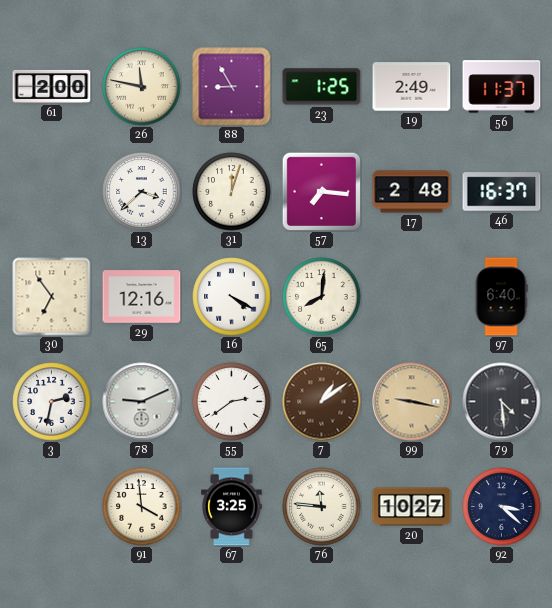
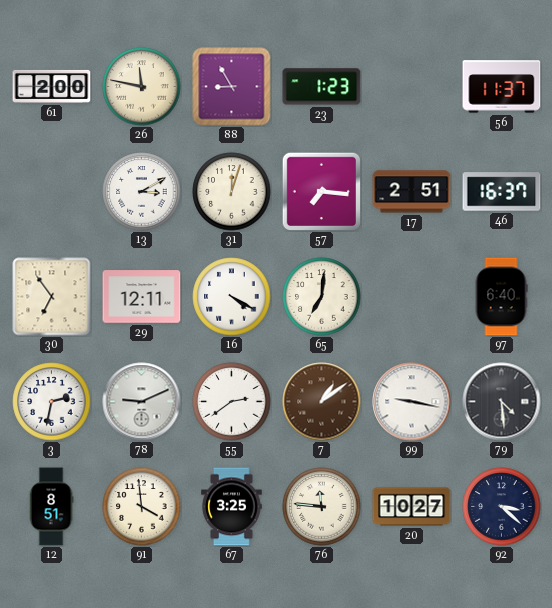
23: 1:25 -> 1:23
19: 2:49 -> none
13: 3:38 -> 3:10
17: 2:48 -> 2:51
29: 12:16 -> 12:11
65: 8:01 -> 7:01
99 dial: champagne -> white
12: none -> 8:51
